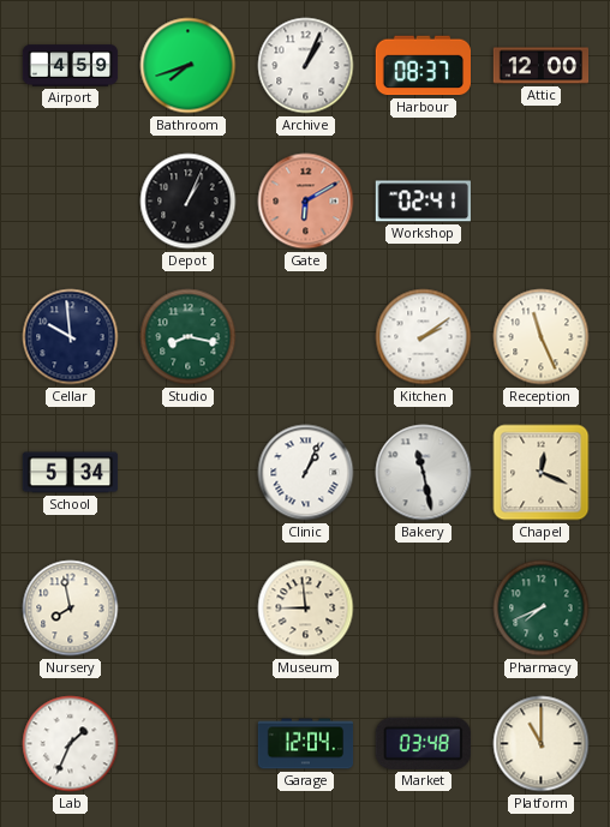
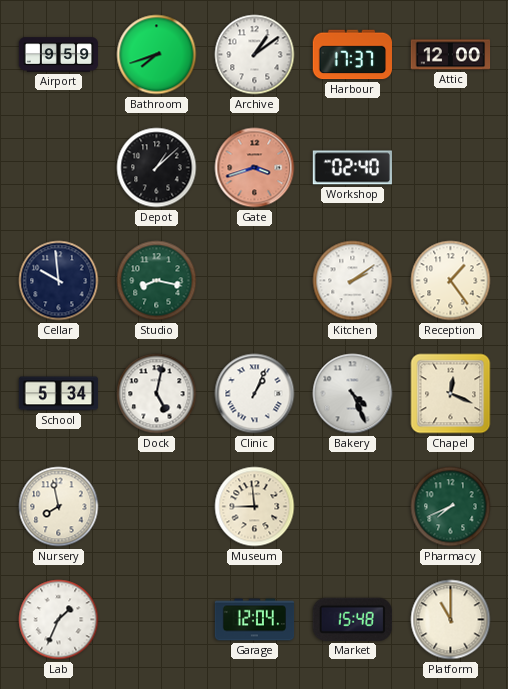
Airport: 4:59 -> 9:59
Archive: 1:04 -> 1:09
Harbour: 08:37 -> 17:37
Depot: 1:04 -> 1:08
Gate: 6:10 -> 3:42
Workshop: 02:41 -> 02:40
Reception: 11:26 -> 1:24
Dock: none -> 5:02
Bakery: 11:28 -> 4:26
Market: 03:48 -> 15:48
